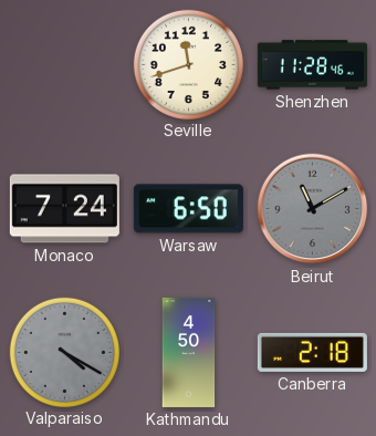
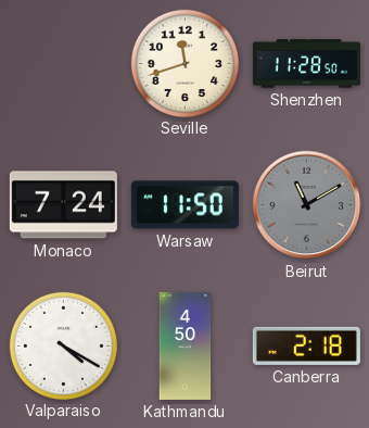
Shenzhen: 11:28:46 -> 11:28:50
Warsaw: 6:50 -> 11:50
Valparaiso dial: grey -> white
